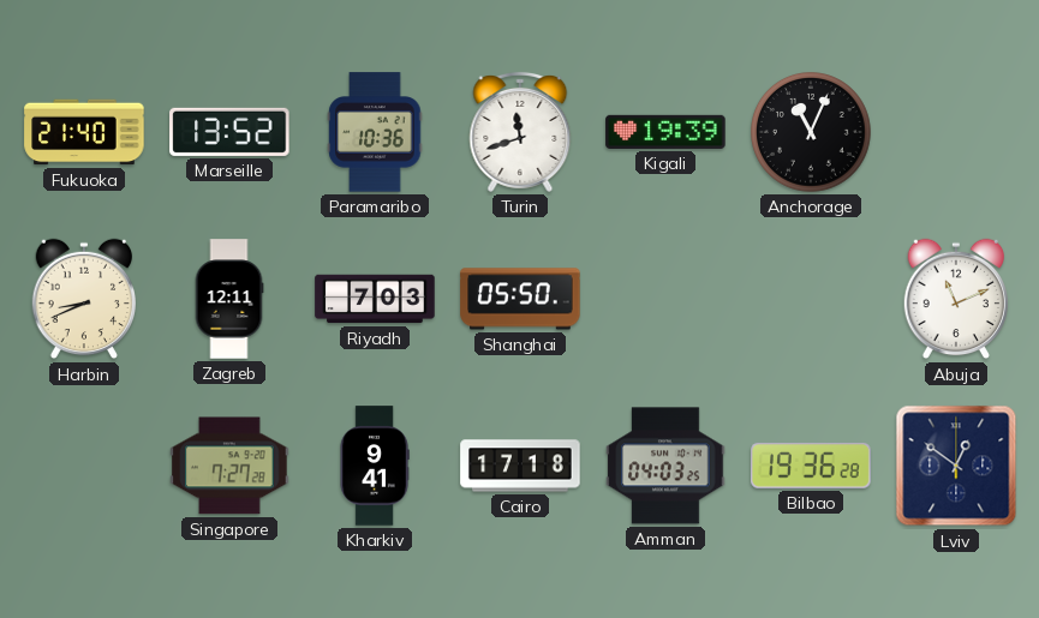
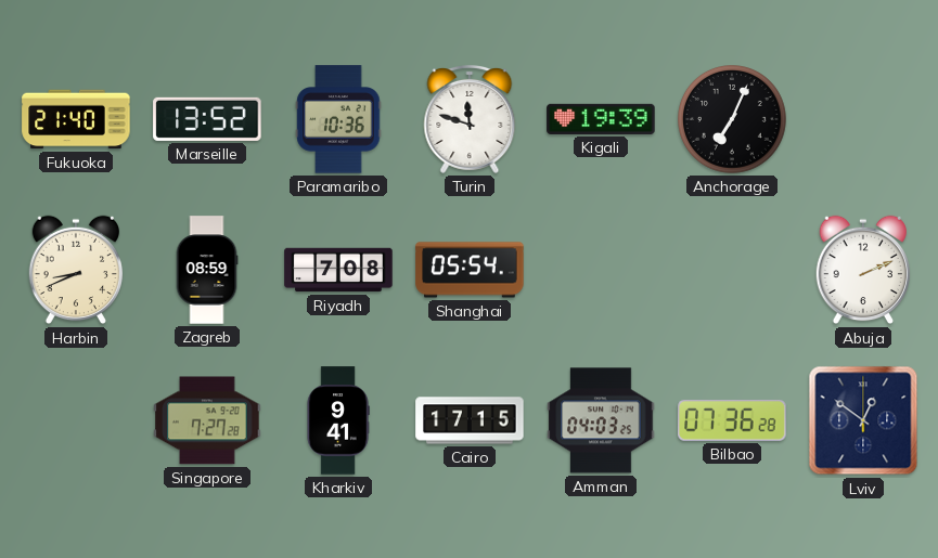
Turin: 11:42 -> 11:48
Anchorage: 11:04 -> 7:04
Zagreb: 12:11 -> 08:59
Riyadh: 7:03 -> 7:08
Shanghai: 05:50 -> 05:54
Abuja: 11:11 -> 2:11
Cairo: 17:18 -> 17:15
Bilbao: 19:36 -> 07:36
